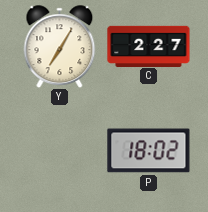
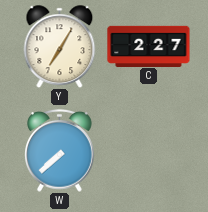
W: none -> 7:38
P: 18:02 -> none
